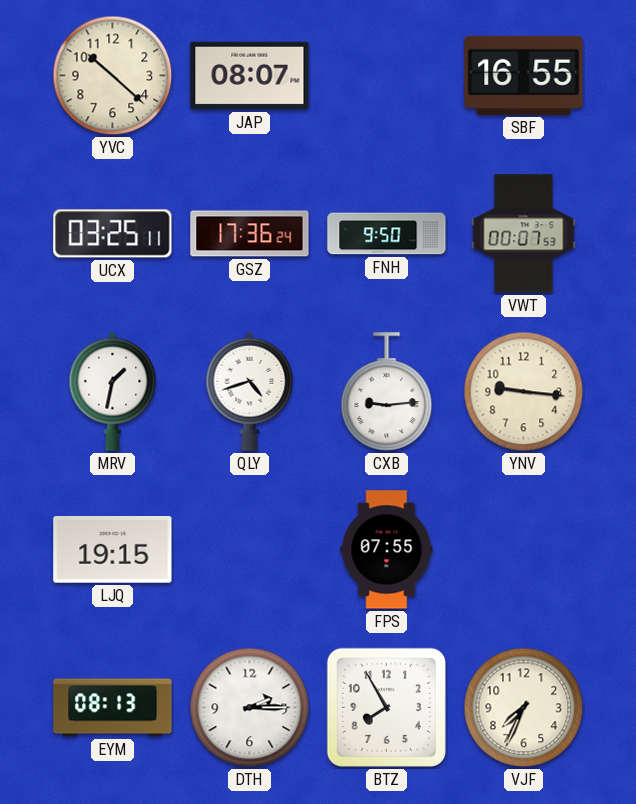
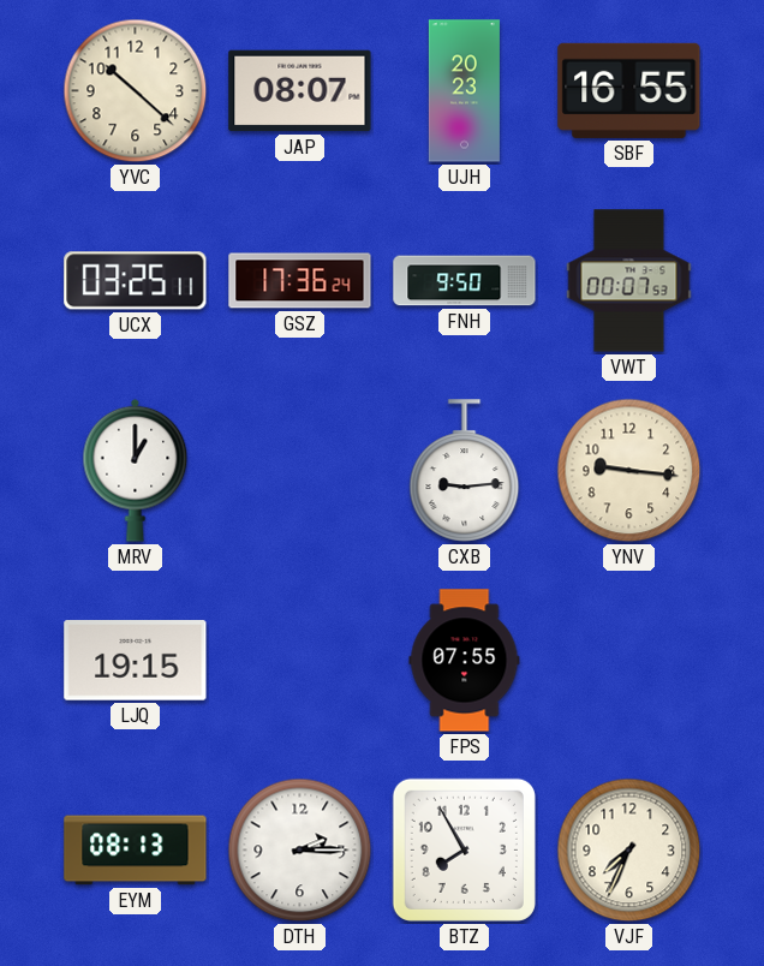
UJH: none -> 20:23
MRV: 1:32 -> 1:00
QLY: 4:42 -> none
